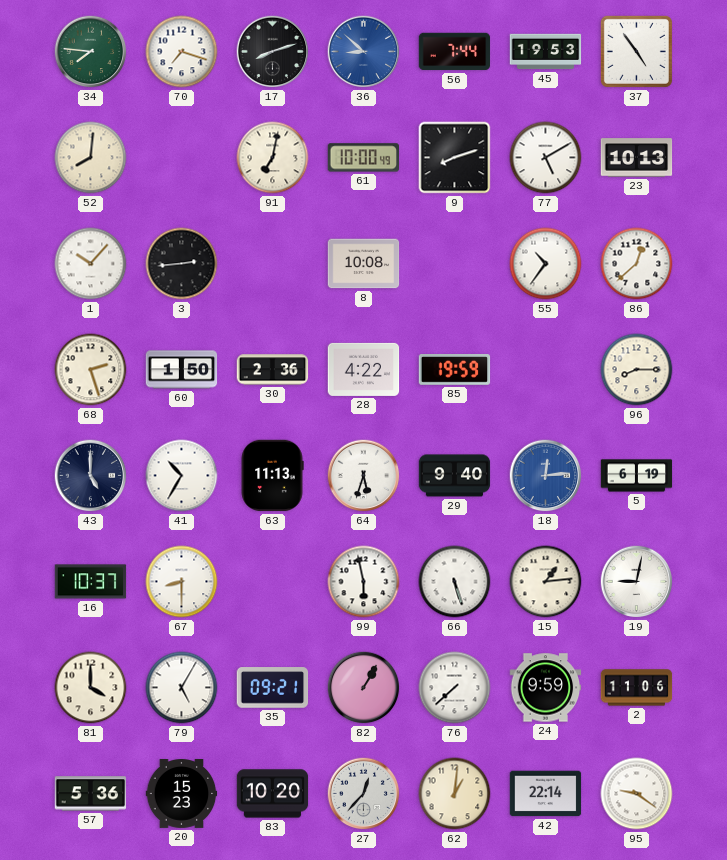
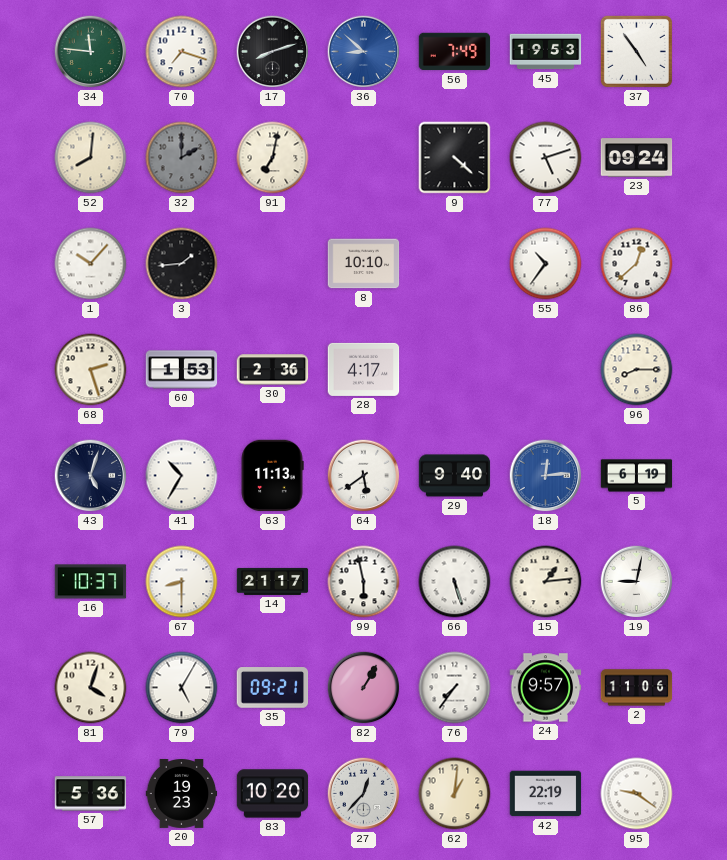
34: 7:46 -> 11:46
56: 7:44 -> 7:49
32: none -> 2:00
61: 10:00 -> none
9: 8:12 -> 4:22
77: 5:10 -> 5:12
23: 10:13 -> 09:24
3: 2:44 -> 1:44
8: 10:08 -> 10:10
60: 1:50 -> 1:53
28: 4:22 -> 4:17
85: 19:59 -> none
43: 5:00 -> 5:03
64: 5:33 -> 5:39
14: none -> 21:17
81: 4:00 -> 4:03
76: 7:38 -> 7:36
24: 9:59 -> 9:57
20: 15:23 -> 19:23
42: 22:14 -> 22:19
